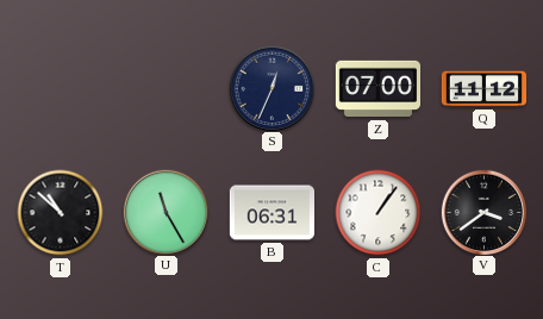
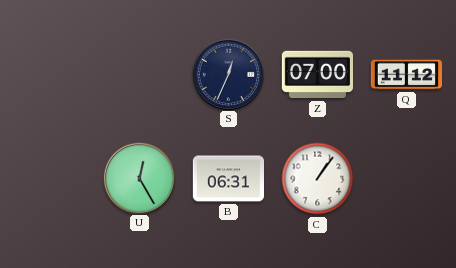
T: 10:52 -> none
U: 11:25 -> 12:25
V: 3:39 -> none
